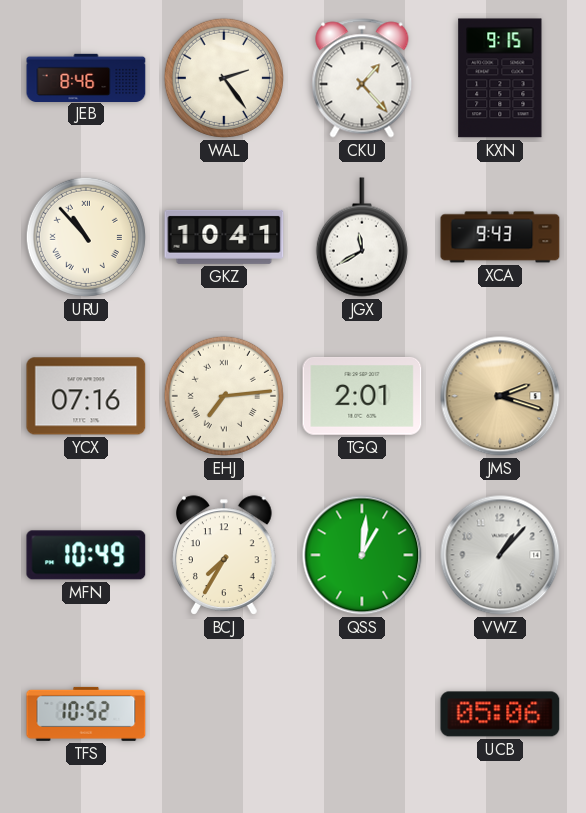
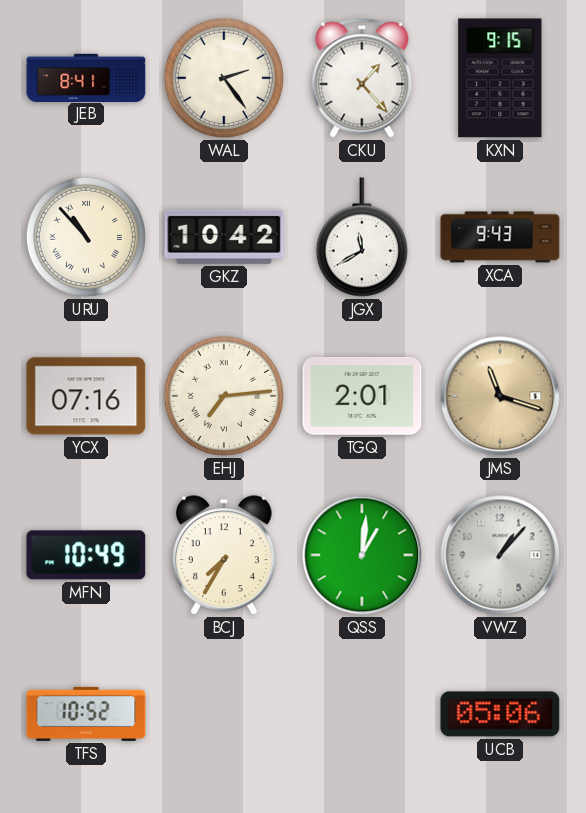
JEB: 8:46 -> 8:41
GKZ: 10:41 -> 10:42
JMS: 2:18 -> 11:18
